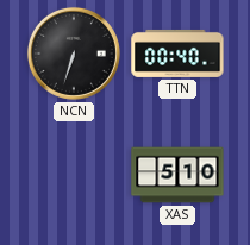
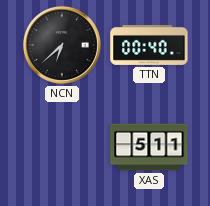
NCN: 6:33 -> 6:38
XAS: 5:10 -> 5:11
